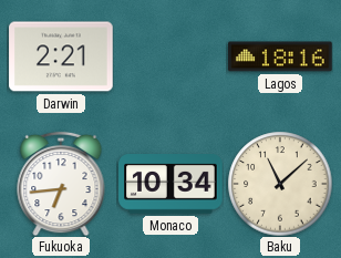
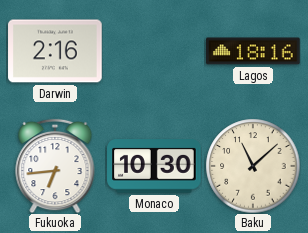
Darwin: 2:21 -> 2:16
Monaco: 10:34 -> 10:30
